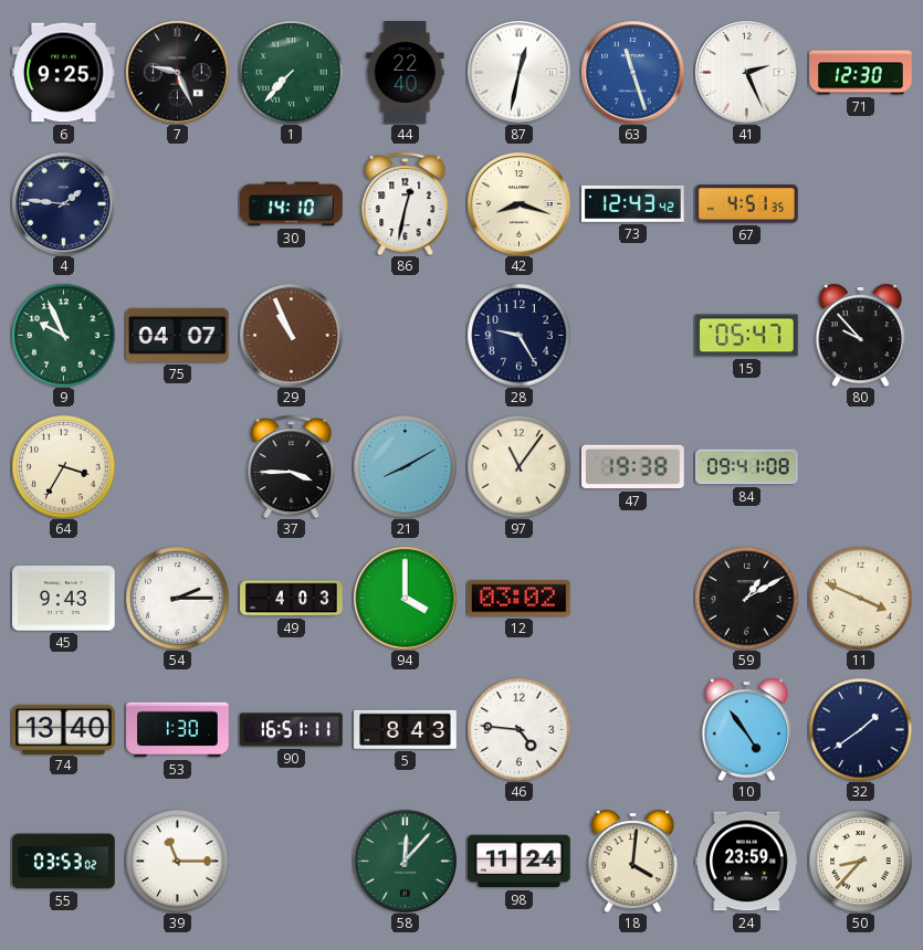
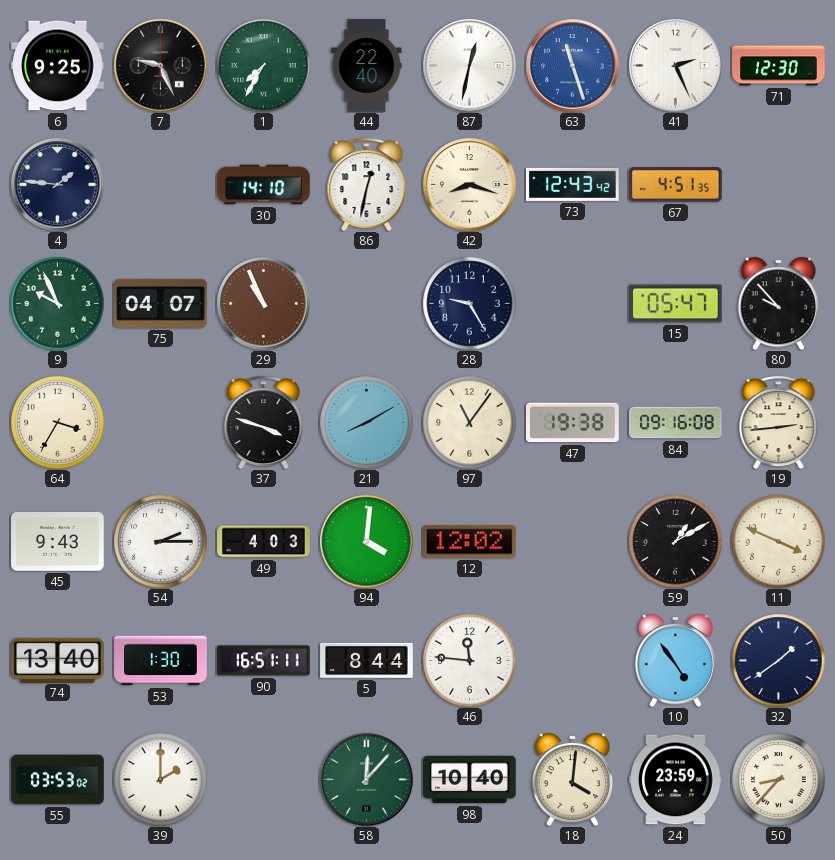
1: 7:37 -> 7:35
37: 3:45 -> 3:48
84: 09:41 -> 09:16
19: none -> 2:44
94: 4:00 -> 4:01
12: 03:02 -> 12:02
5: 8:43 -> 8:44
46: 4:46 -> 11:46
39: 11:15 -> 2:00
98: 11:24 -> 10:40
